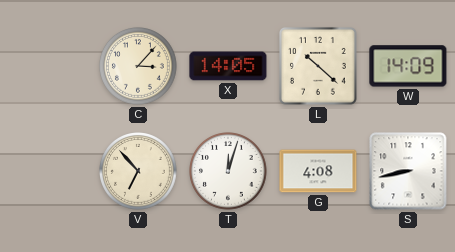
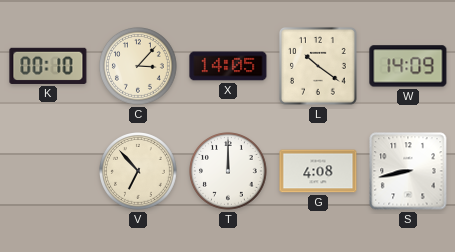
K: none -> 00:10
L: 10:22 -> 10:21
T: 12:03 -> 12:00
